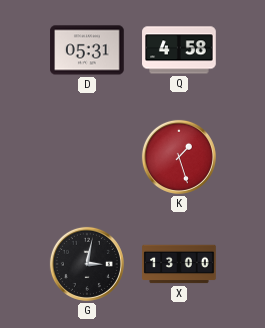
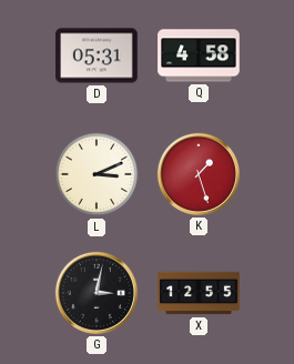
L: none -> 3:11
X: 13:00 -> 12:55
